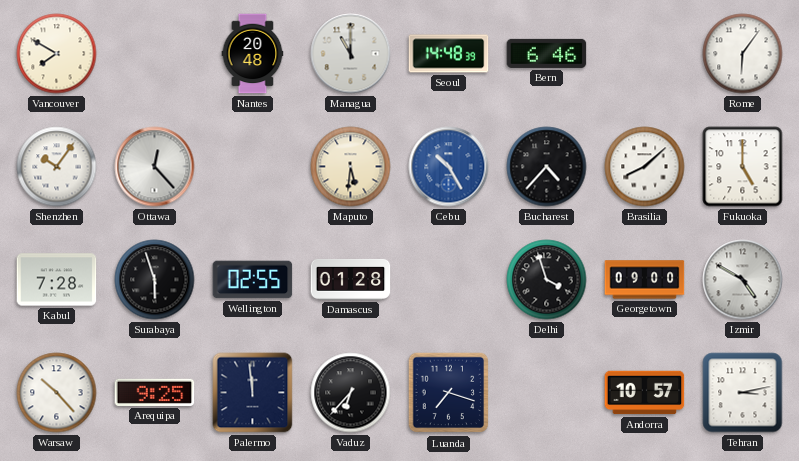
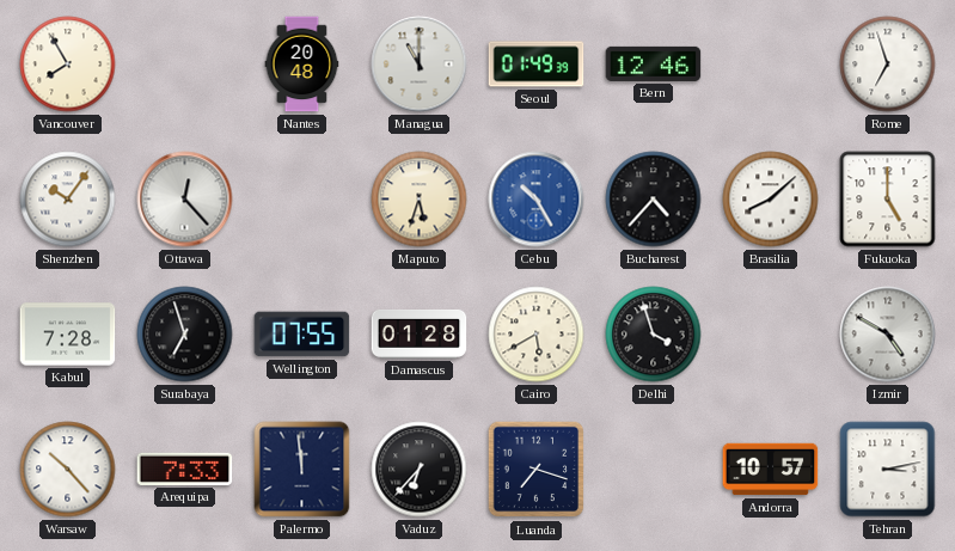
Vancouver: 7:50 -> 7:55
Seoul: 14:48 -> 01:49
Bern: 6:46 -> 12:46
Rome: 6:06 -> 6:57
Maputo: 5:31 -> 5:33
Surabaya: 5:57 -> 6:57
Wellington: 02:55 -> 07:55
Cairo: none -> 5:40
Georgetown: 09:00 -> none
Arequipa: 9:25 -> 7:33
